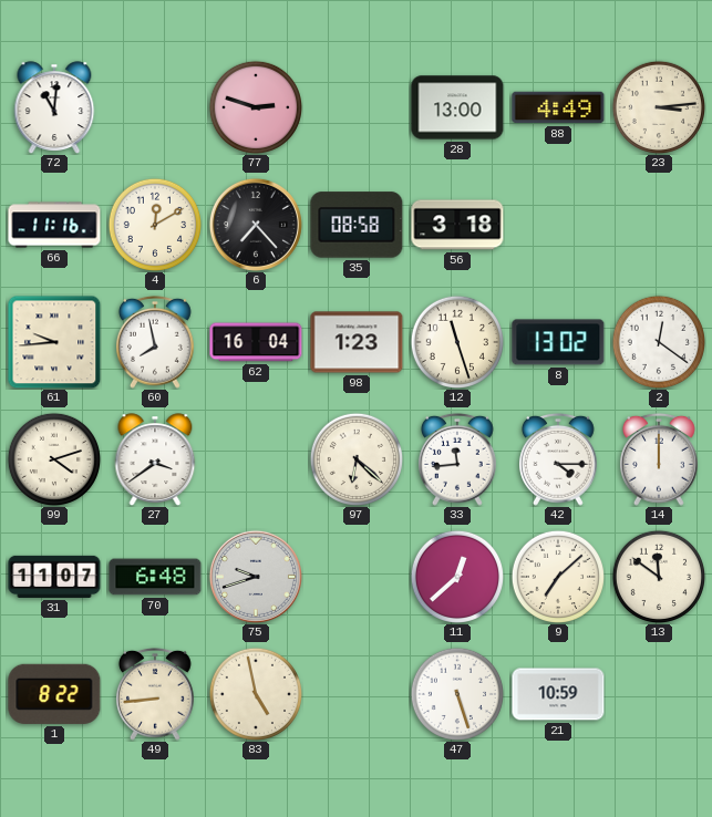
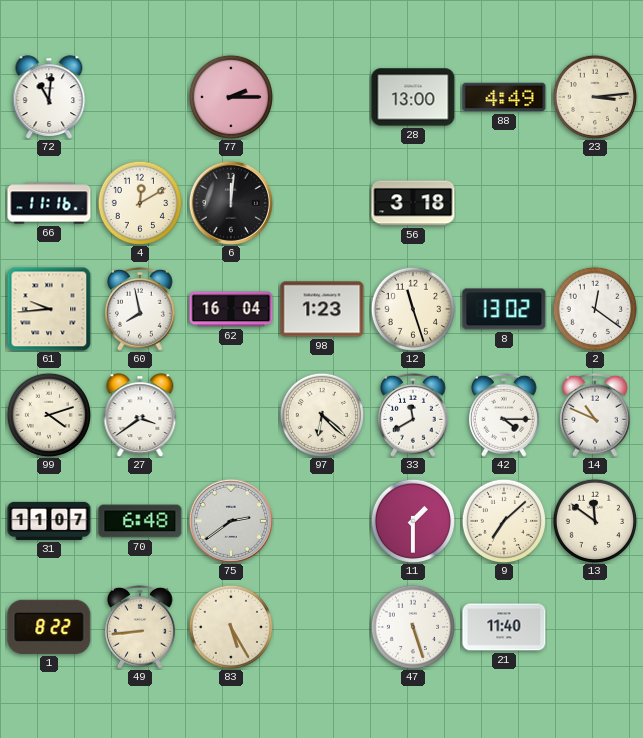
77: 2:48 -> 2:15
6: 7:23 -> 12:01
35: 08:58 -> none
33: 11:44 -> 11:40
14: 12:00 -> 10:49
75: 9:42 -> 2:39
11: 12:38 -> 1:30
83: 4:58 -> 5:25
21: 10:59 -> 11:40
